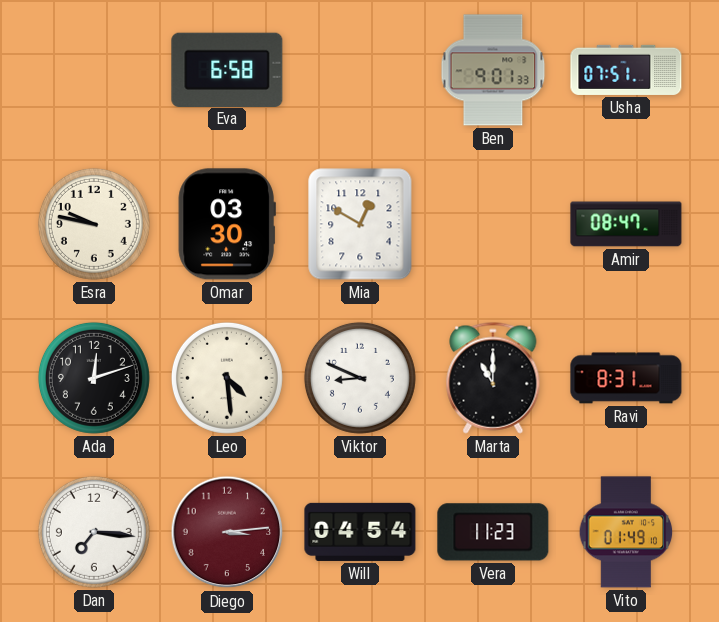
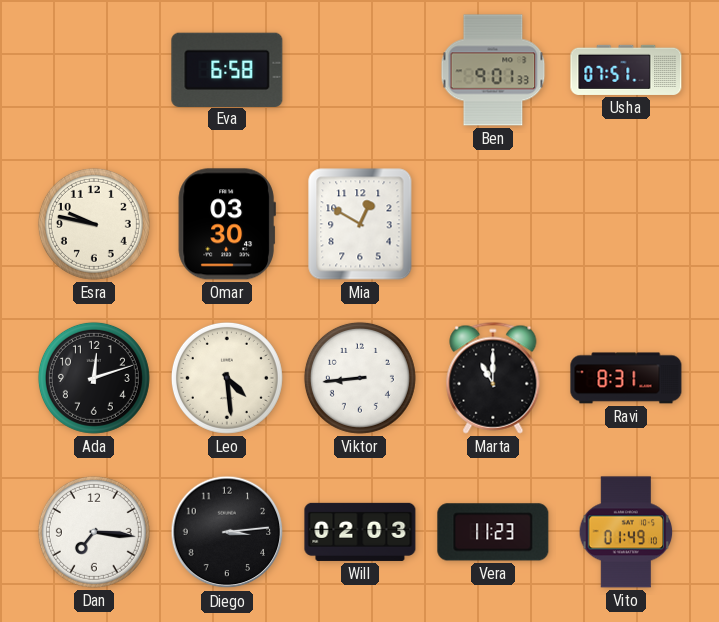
Amir: 08:47 -> none
Viktor: 8:49 -> 8:44
Diego dial: burgundy -> black
Will: 04:54 -> 02:03
